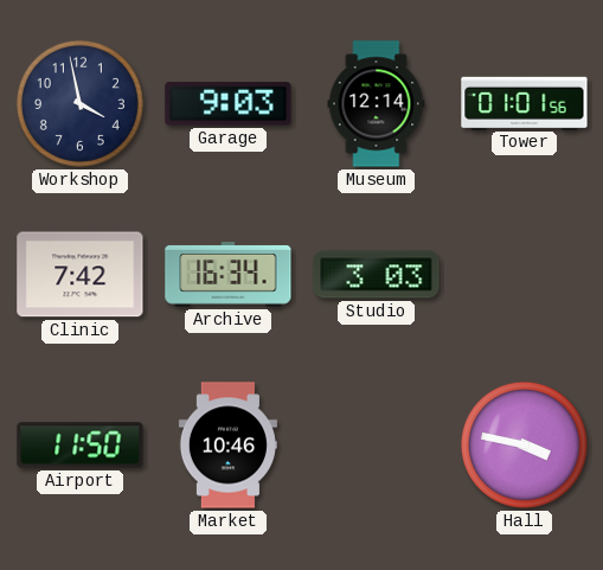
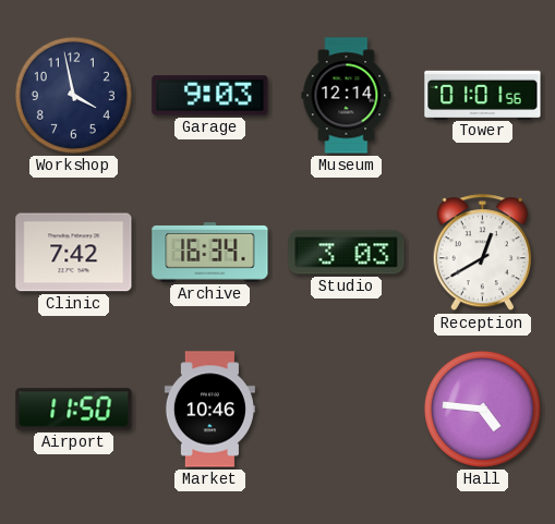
Reception: none -> 12:40
Hall: 3:47 -> 4:46
